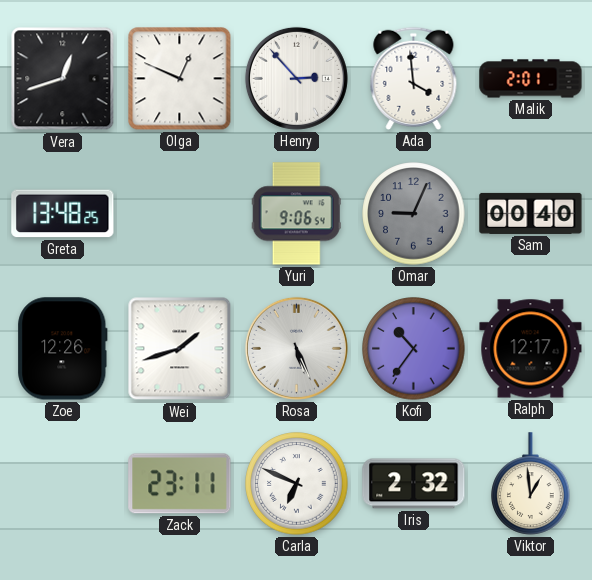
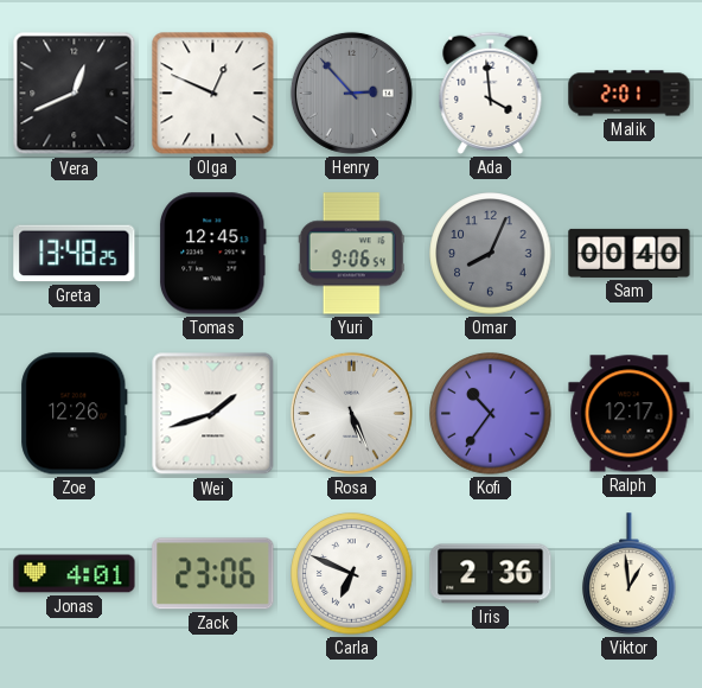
Vera: 12:42 -> 12:41
Henry dial: white -> grey
Tomas: none -> 12:45
Omar: 9:04 -> 8:04
Jonas: none -> 4:01
Zack: 23:11 -> 23:06
Iris: 2:32 -> 2:36
